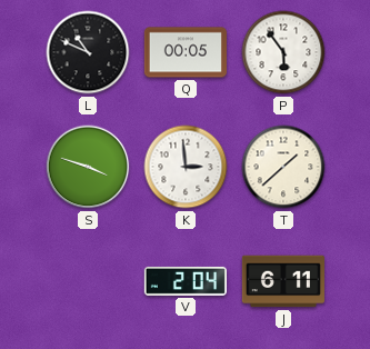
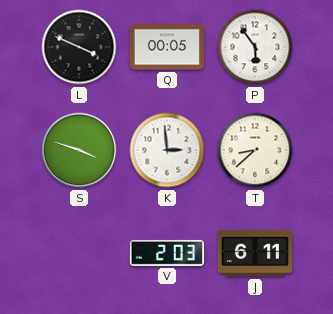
L: 10:49 -> 3:49
T: 1:38 -> 8:38
V: 2:04 -> 2:03
